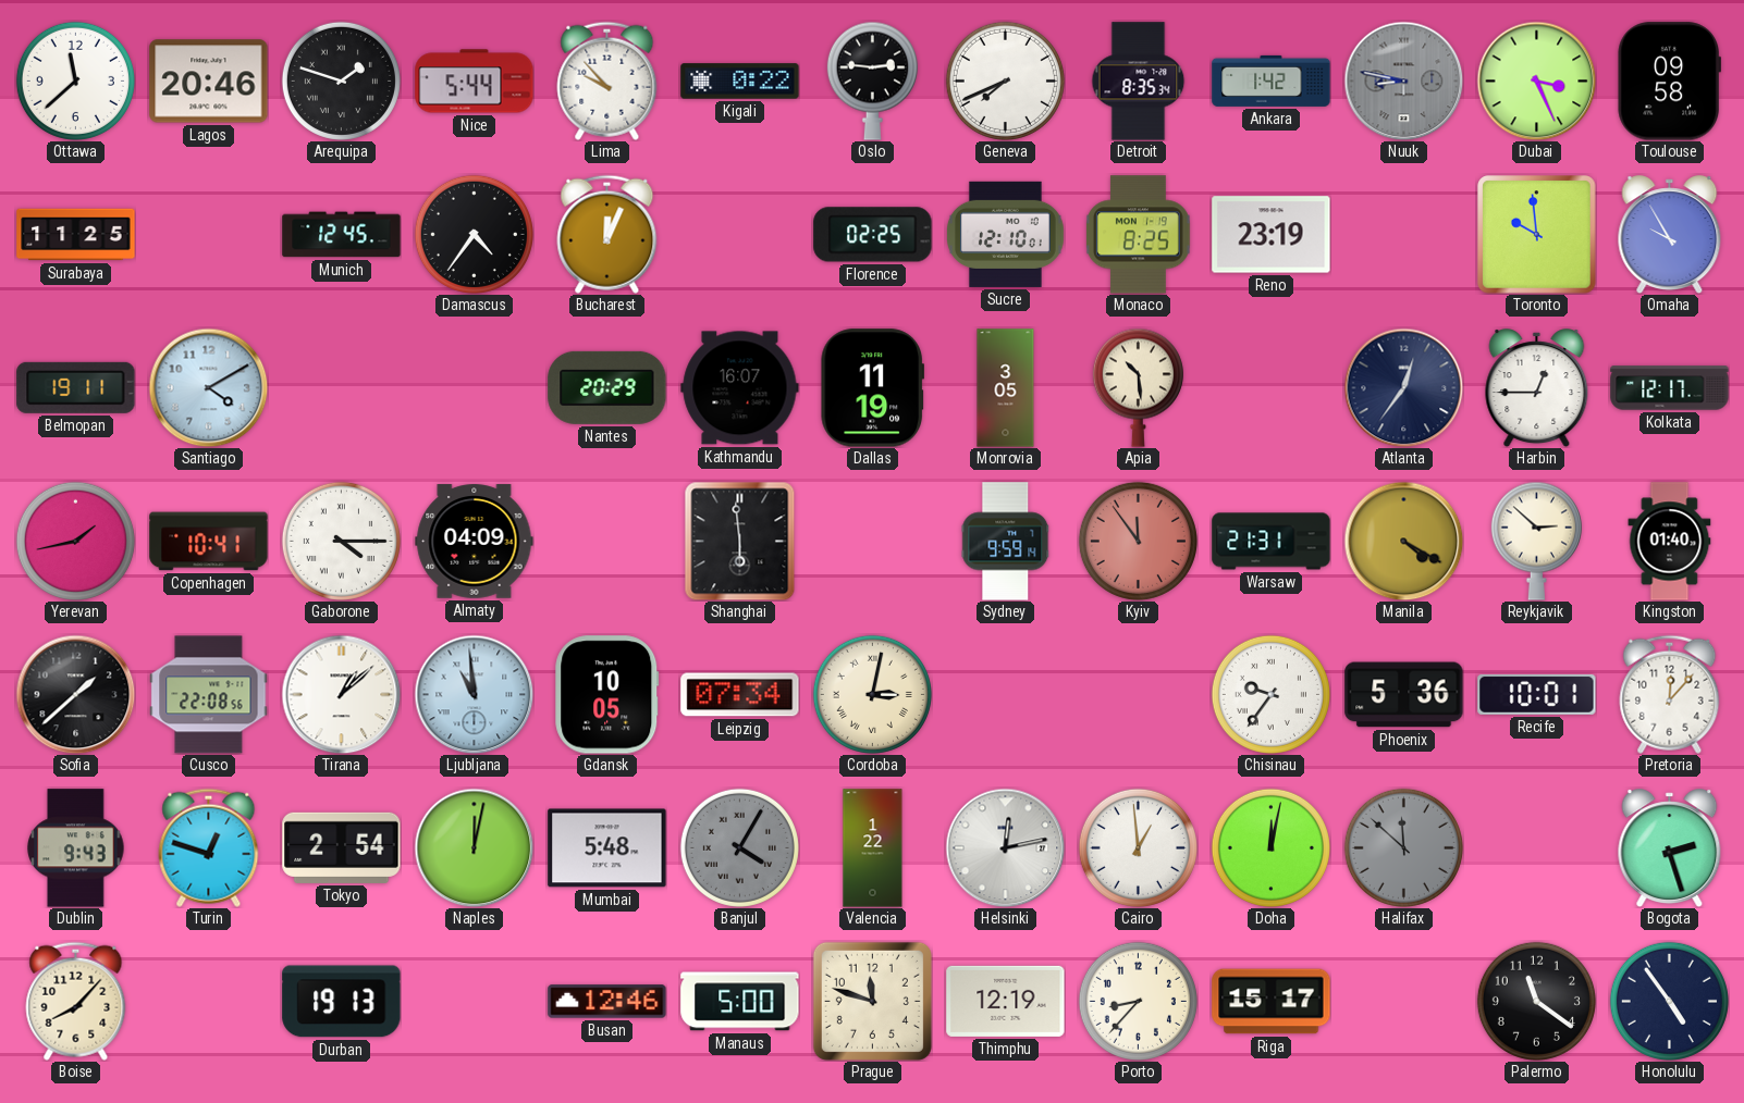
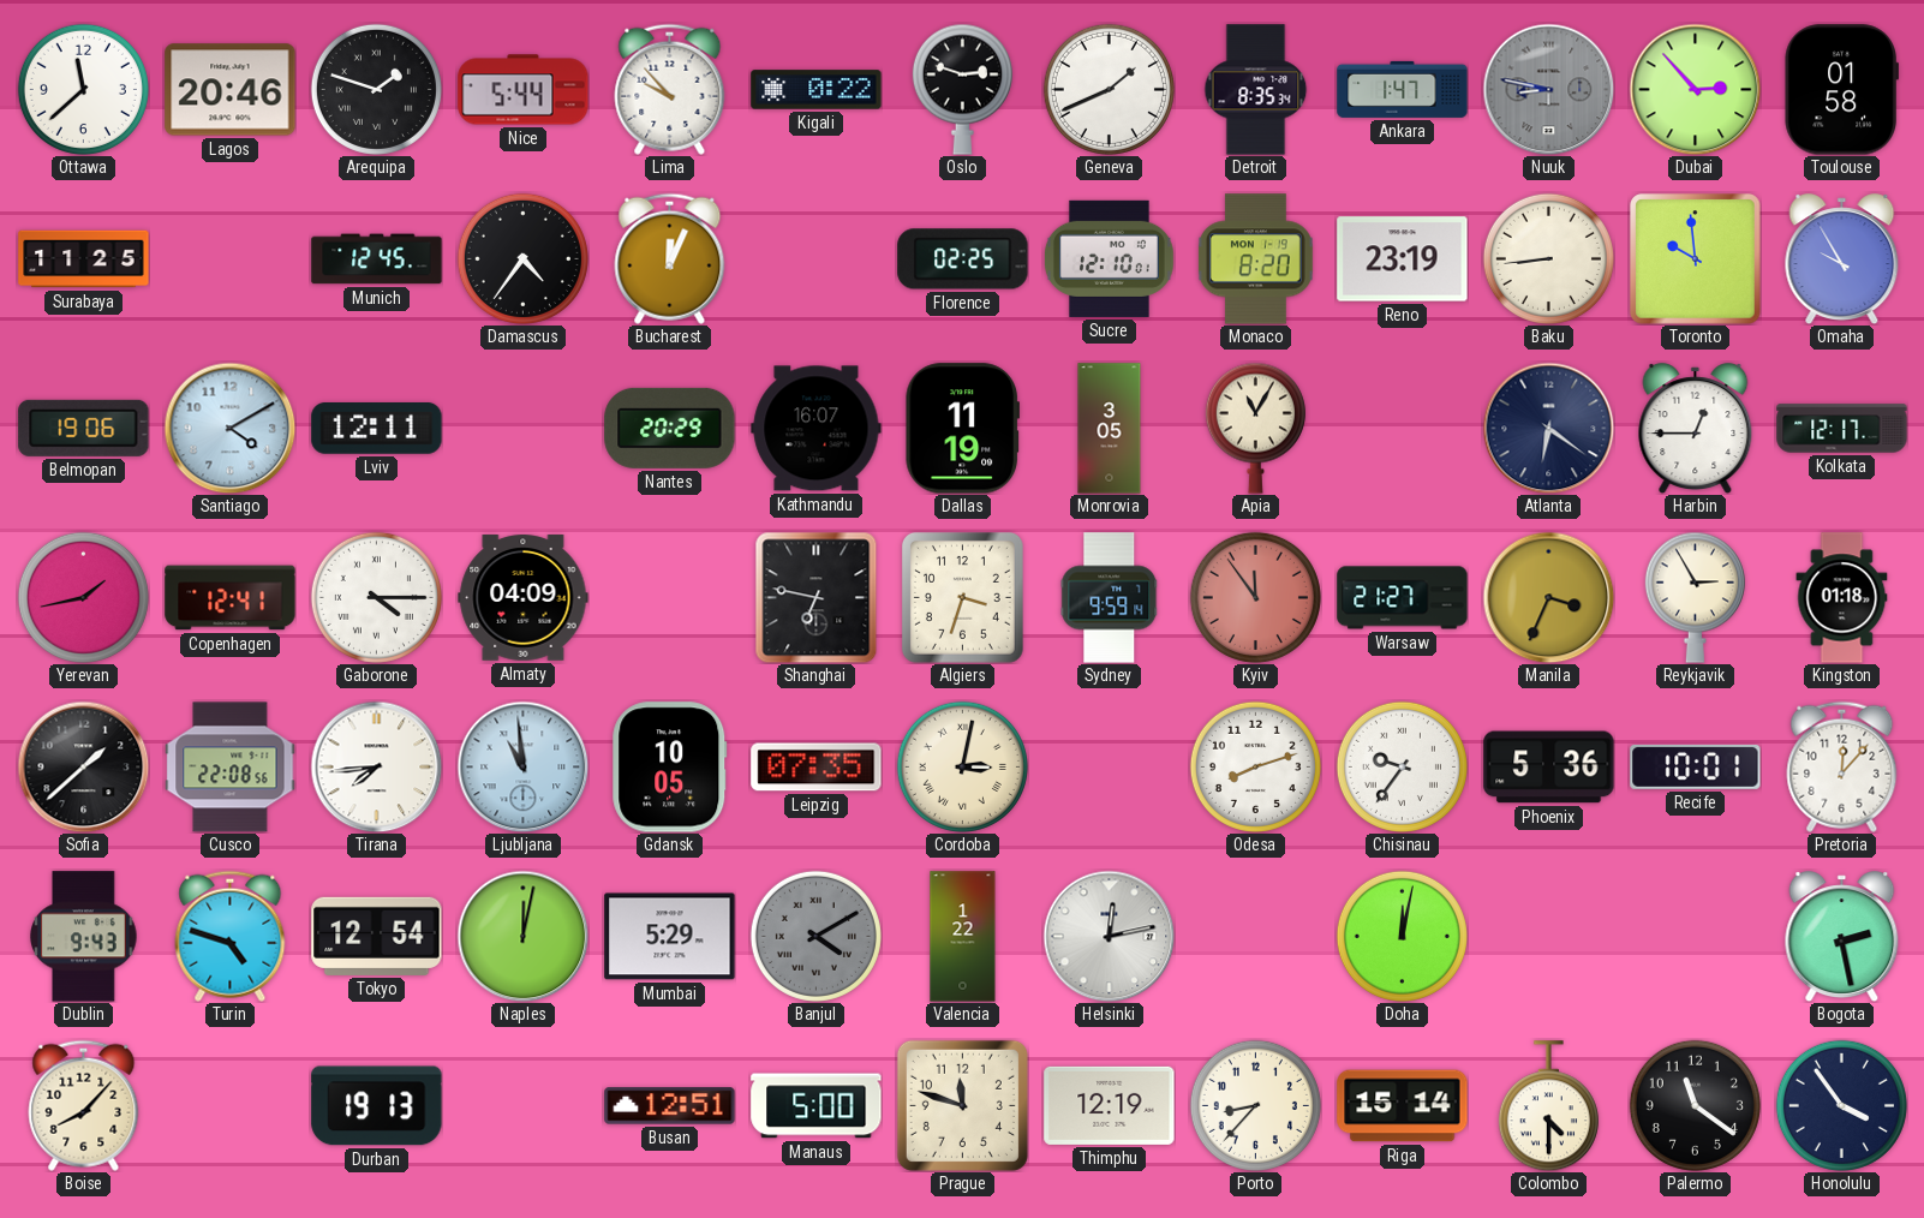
Oslo: 2:46 -> 2:48
Geneva: 7:41 -> 1:41
Ankara: 1:42 -> 1:47
Dubai: 3:26 -> 2:53
Toulouse: 09:58 -> 01:58
Monaco: 8:25 -> 8:20
Baku: none -> 8:44
Belmopan: 19:11 -> 19:06
Lviv: none -> 12:11
Apia: 10:29 -> 11:05
Atlanta: 12:36 -> 6:21
Copenhagen: 10:41 -> 12:41
Shanghai: 5:59 -> 6:47
Algiers: none -> 3:33
Warsaw: 21:31 -> 21:27
Manila: 4:20 -> 3:34
Reykjavik: 2:52 -> 2:55
Kingston: 01:40 -> 01:18
Tirana: 1:08 -> 7:44
Leipzig: 07:34 -> 07:35
Odesa: none -> 8:12
Turin: 12:48 -> 4:48
Tokyo: 2:54 -> 12:54
Mumbai: 5:48 -> 5:29
Banjul: 4:05 -> 4:10
Cairo: 12:59 -> none
Halifax: 11:52 -> none
Bogota: 2:27 -> 2:28
Busan: 12:46 -> 12:51
Riga: 15:17 -> 15:14
Colombo: none -> 4:30
Honolulu: 4:54 -> 3:54
